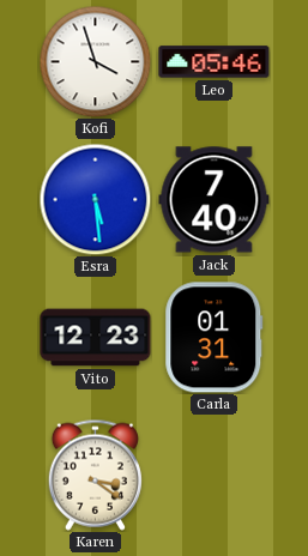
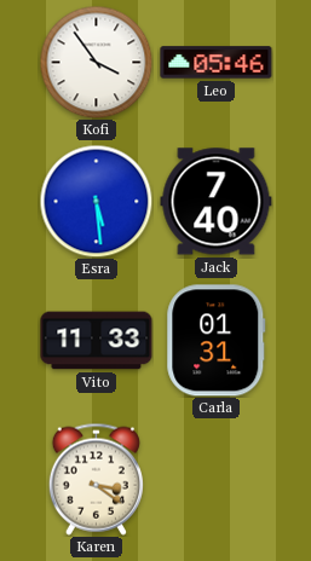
Kofi: 3:57 -> 3:54
Vito: 12:23 -> 11:33
